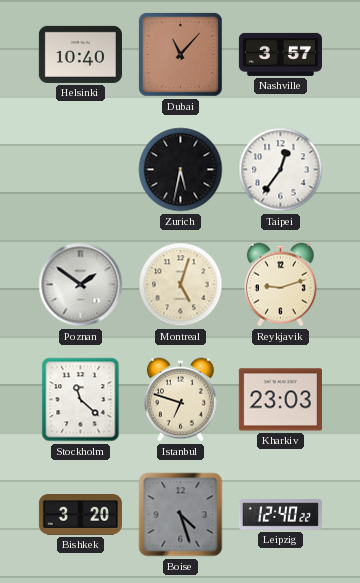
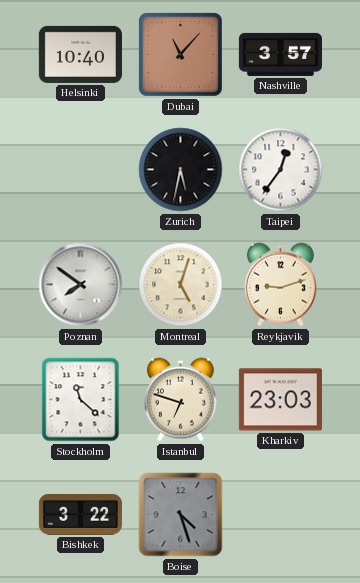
Poznan: 1:51 -> 7:51
Bishkek: 3:20 -> 3:22
Leipzig: 12:40 -> none
